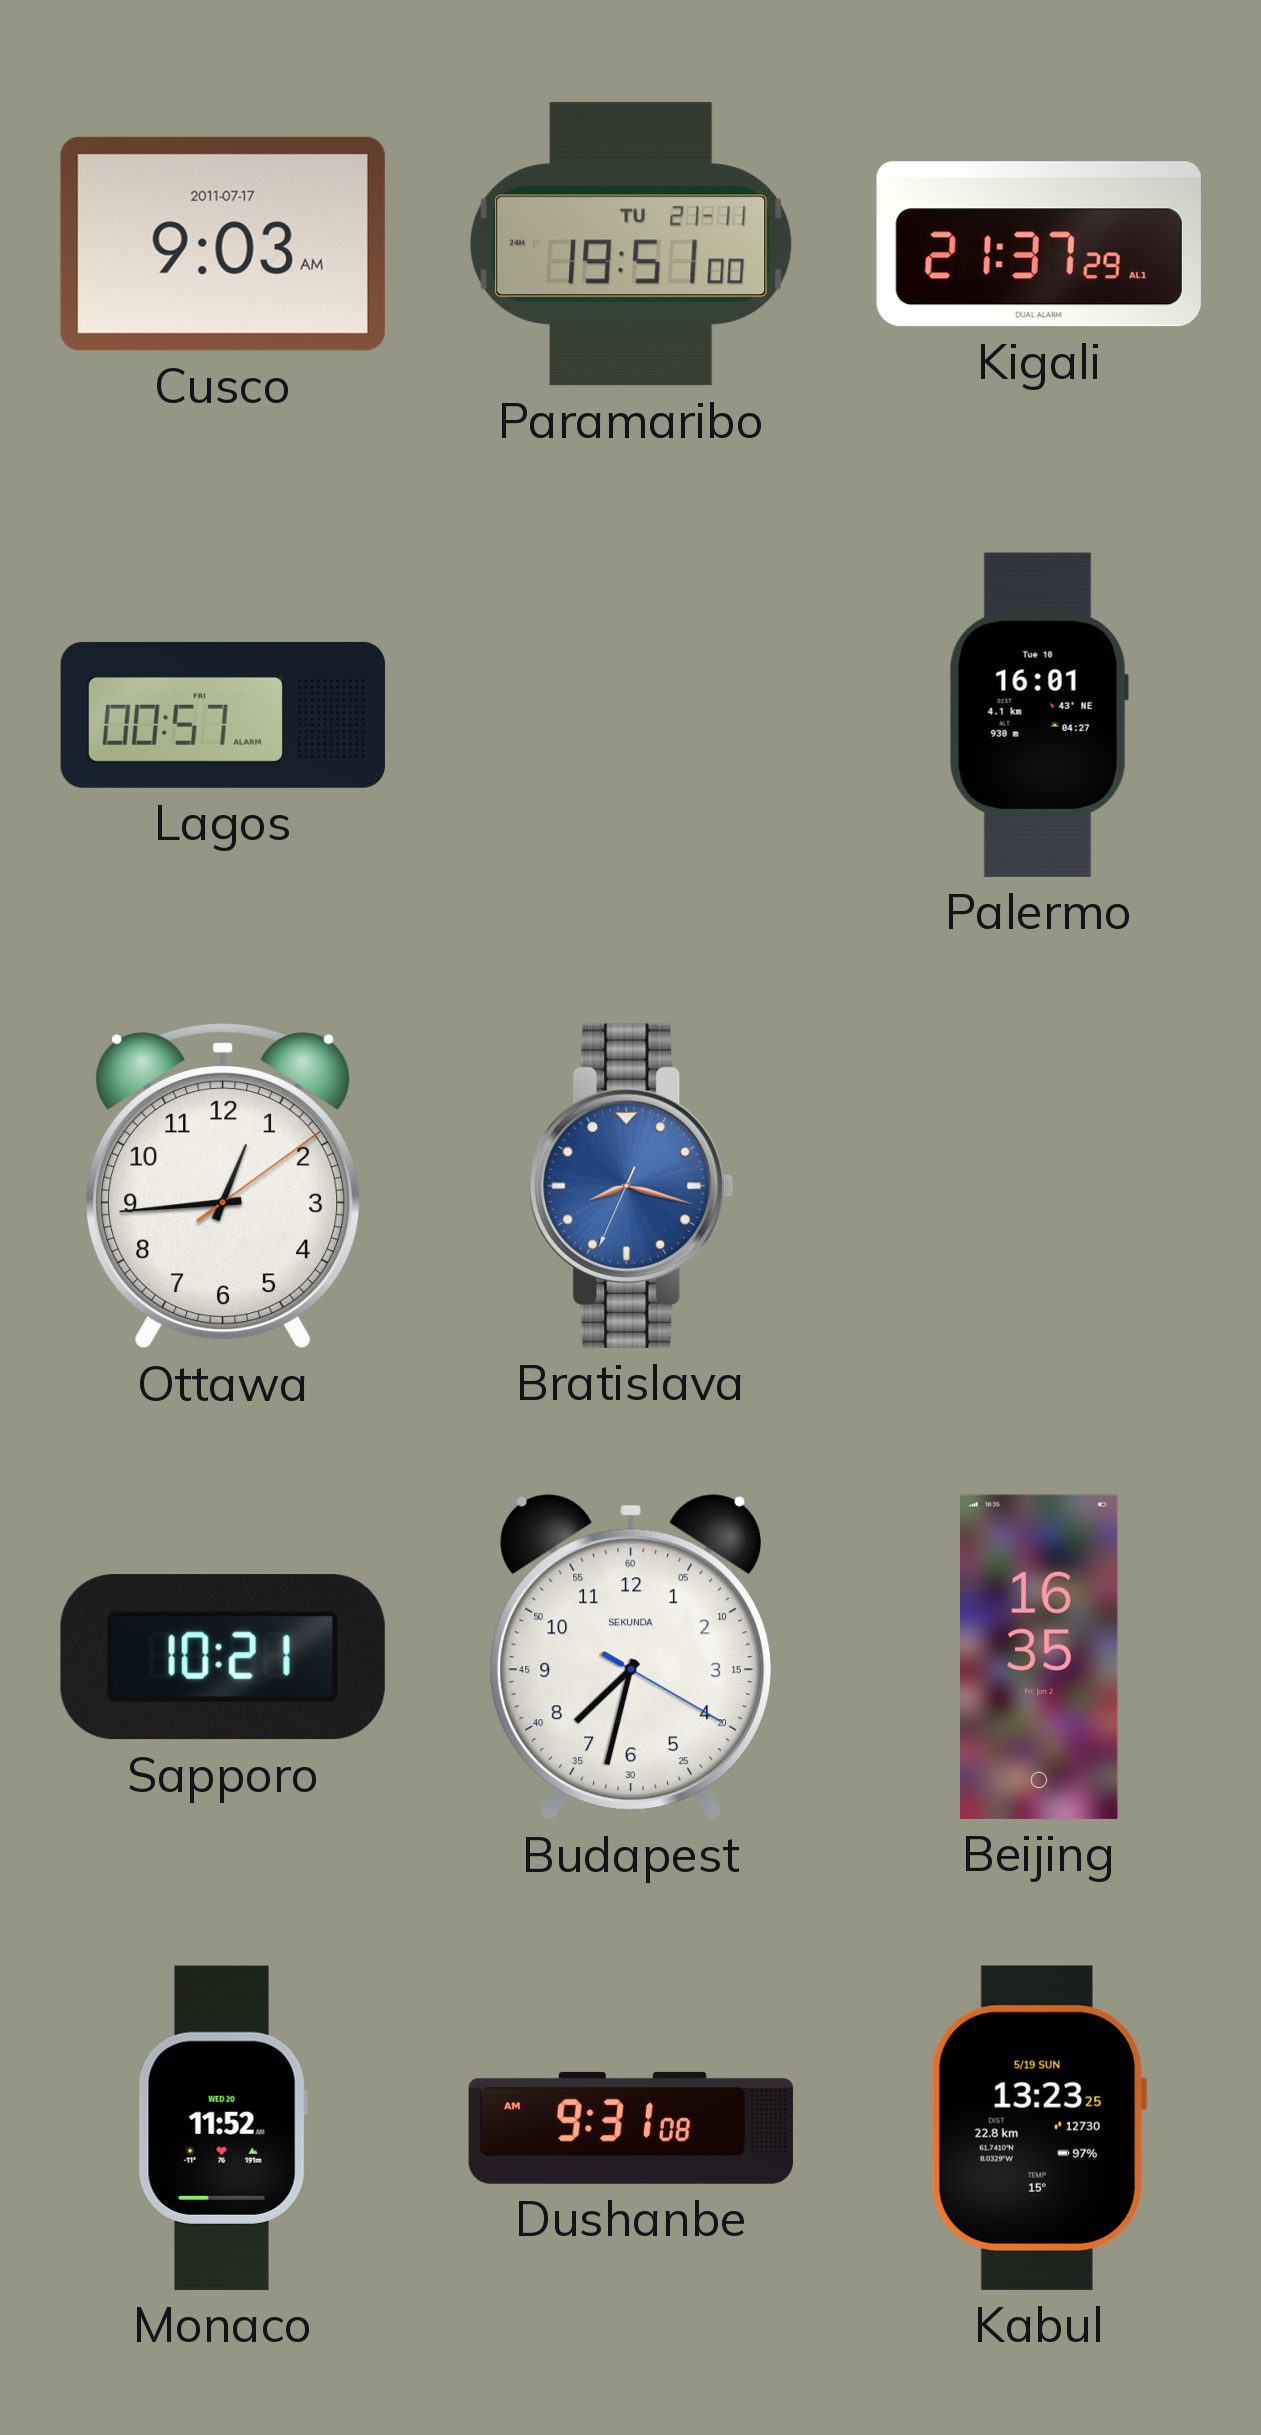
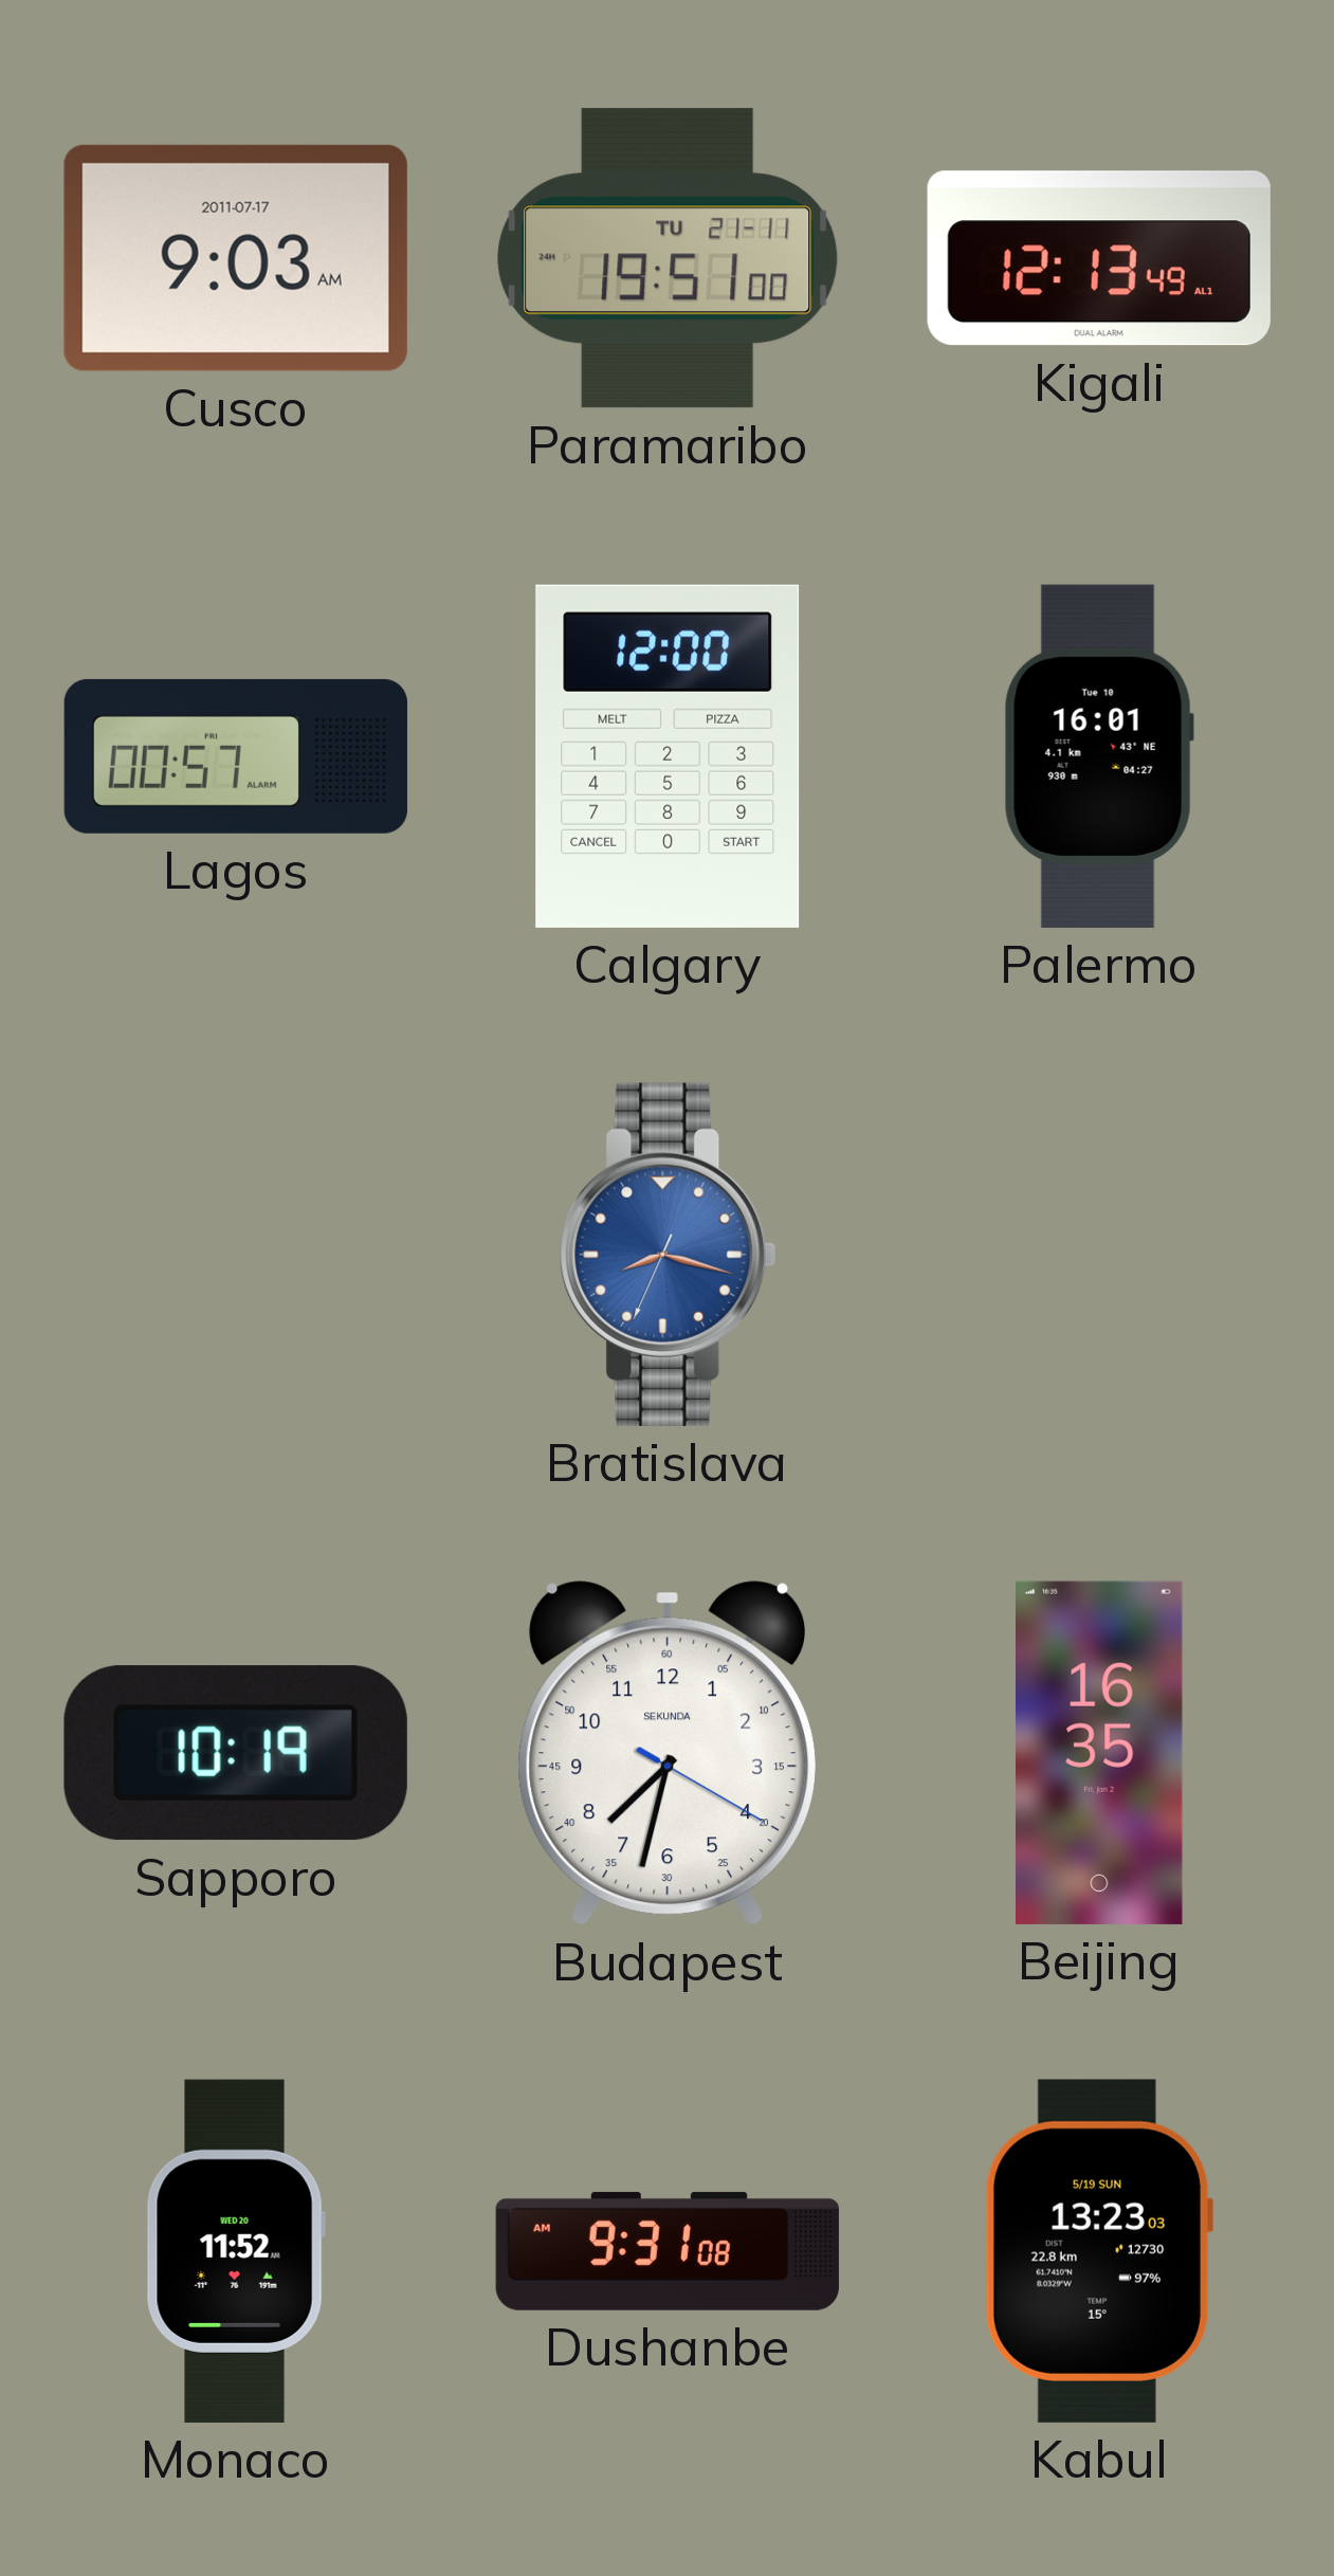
Kigali: 21:37 -> 12:13
Calgary: none -> 12:00
Ottawa: 12:44 -> none
Sapporo: 10:21 -> 10:19
Kabul: 13:23:25 -> 13:23:03
